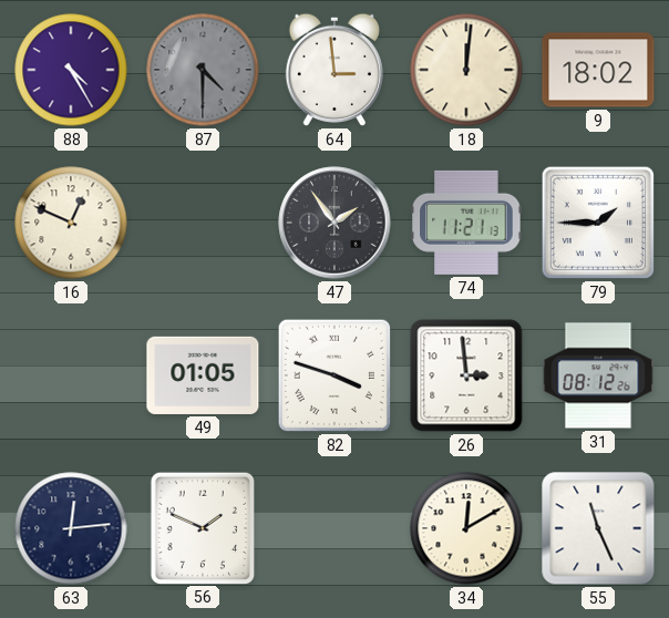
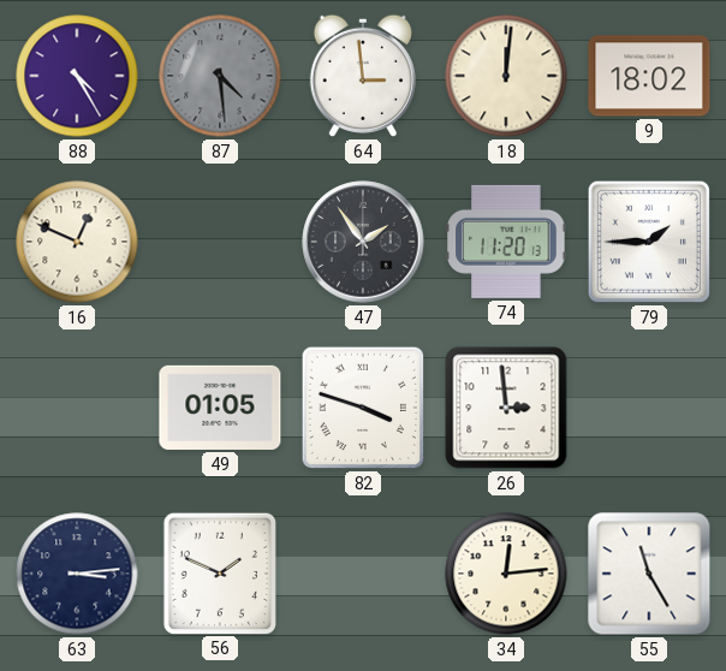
87: 4:30 -> 4:29
74: 11:21 -> 11:20
31: 08:12 -> none
63: 12:14 -> 3:14
34: 12:10 -> 12:14
55: 11:26 -> 11:25
